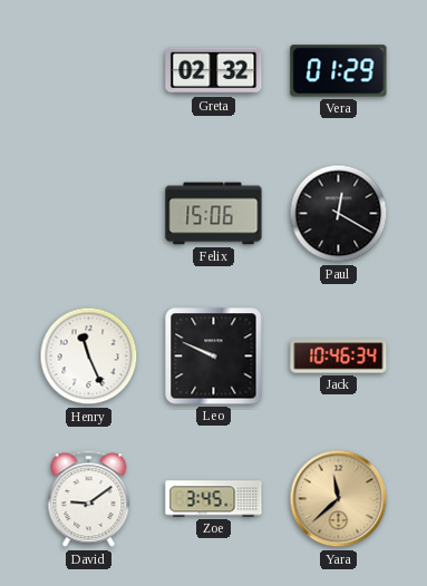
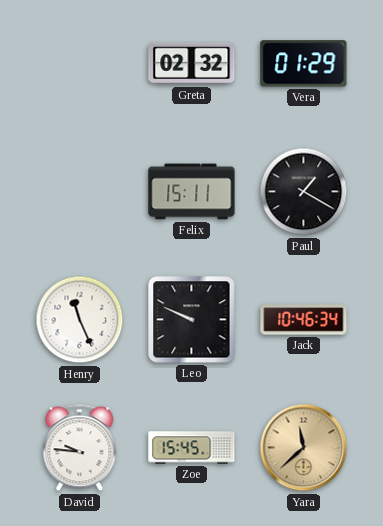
Felix: 15:06 -> 15:11
Paul: 12:20 -> 1:20
David: 9:09 -> 9:46
Zoe: 3:45 -> 15:45
